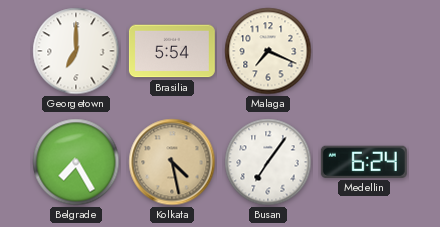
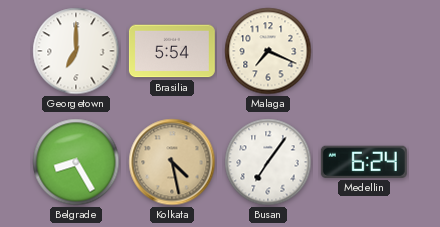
Belgrade: 7:25 -> 8:25
